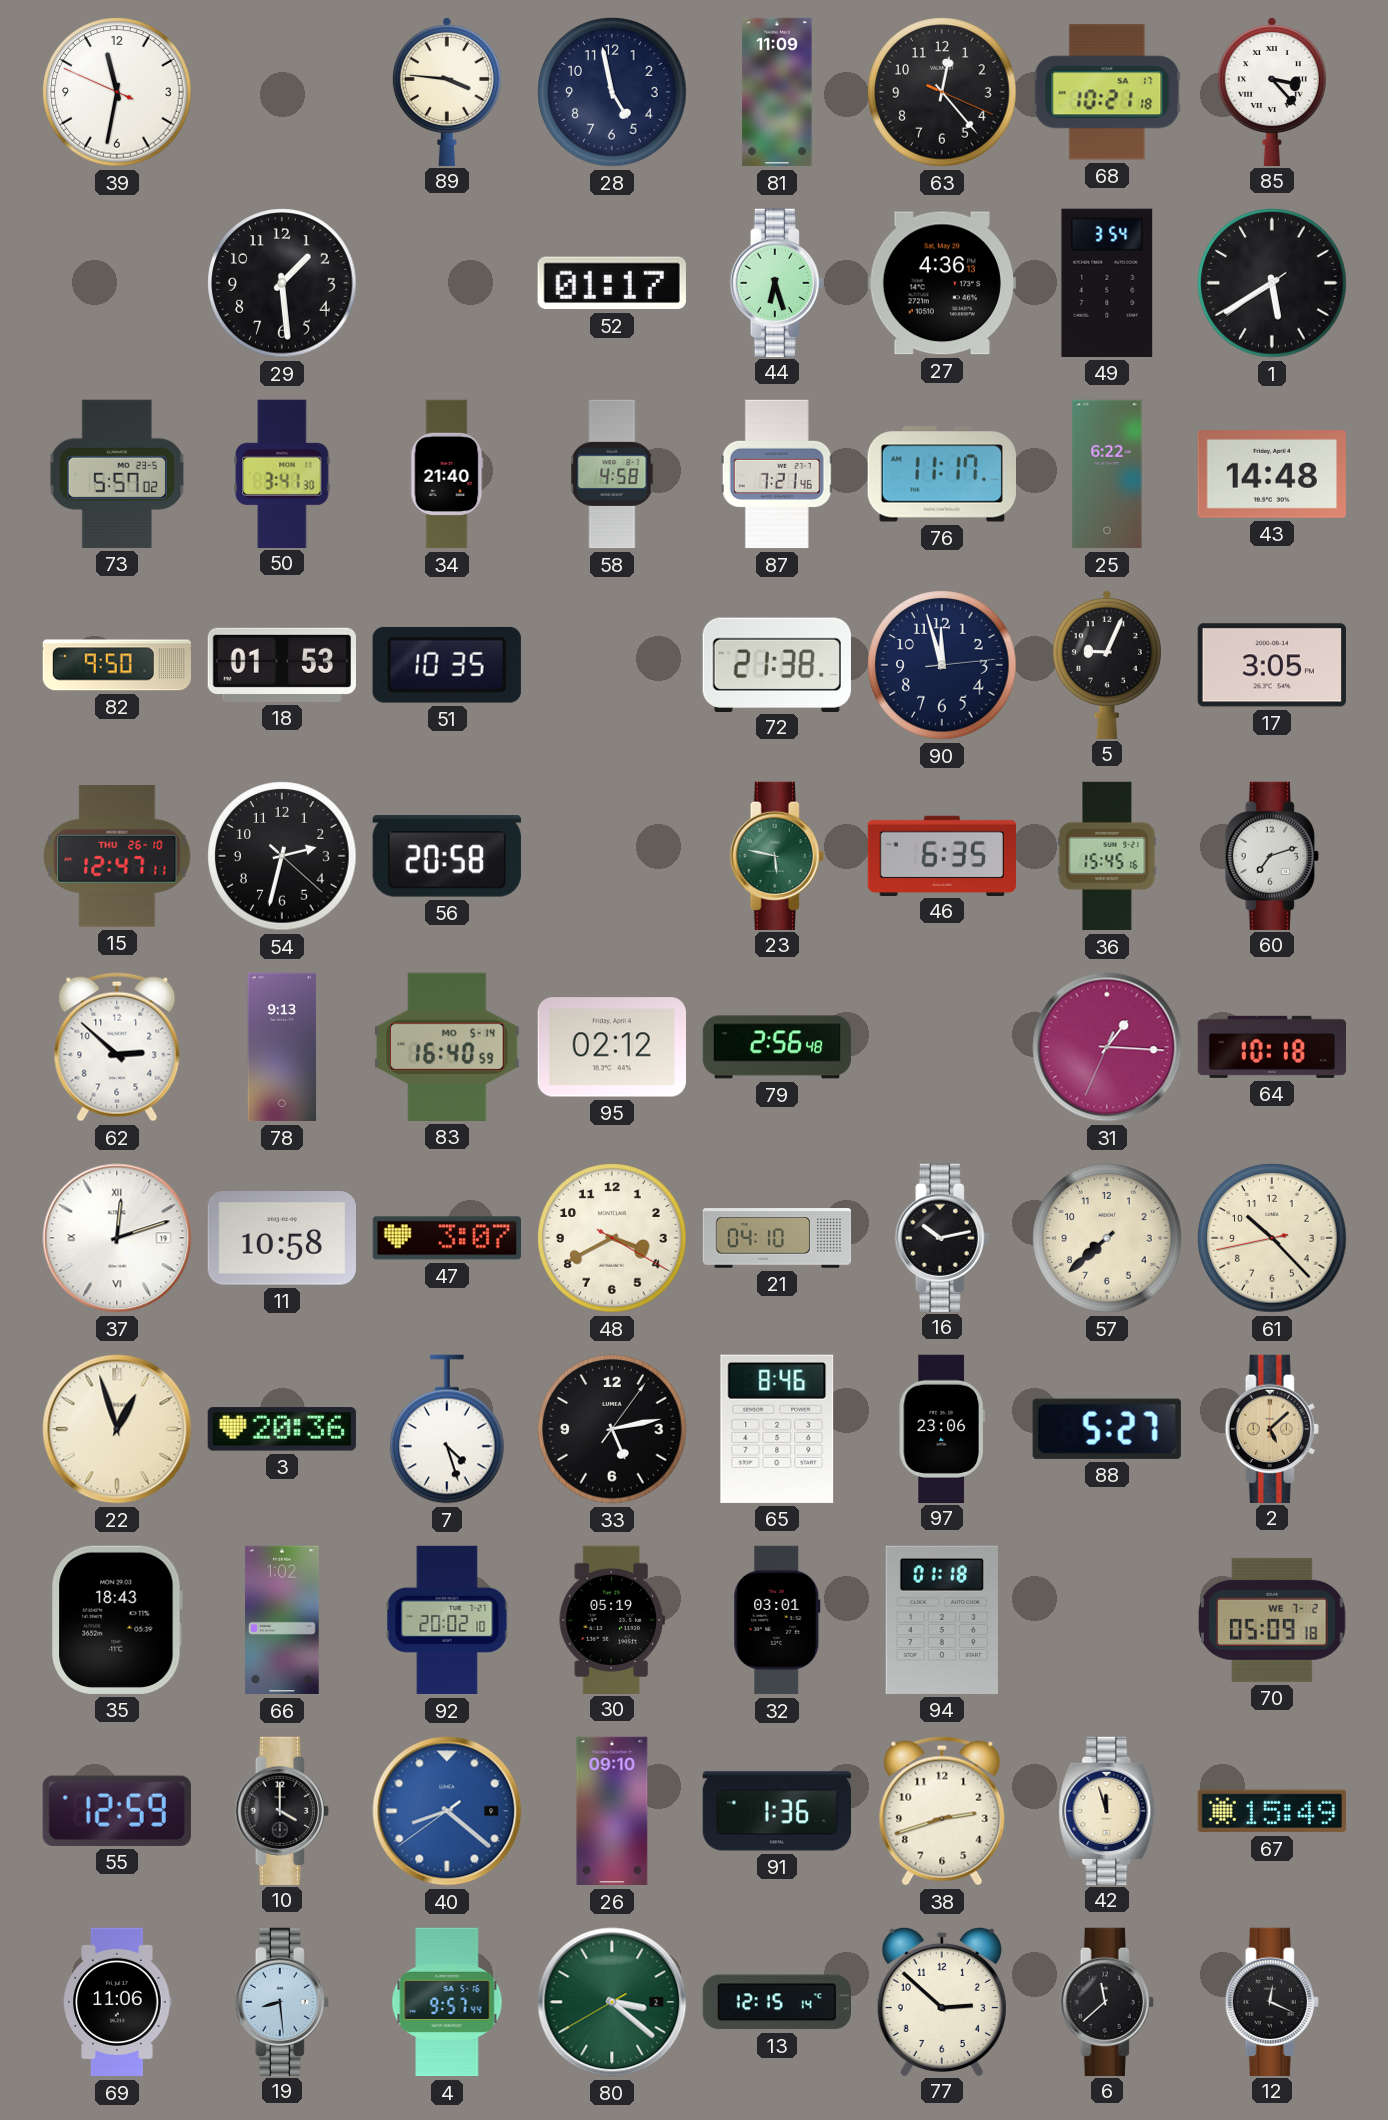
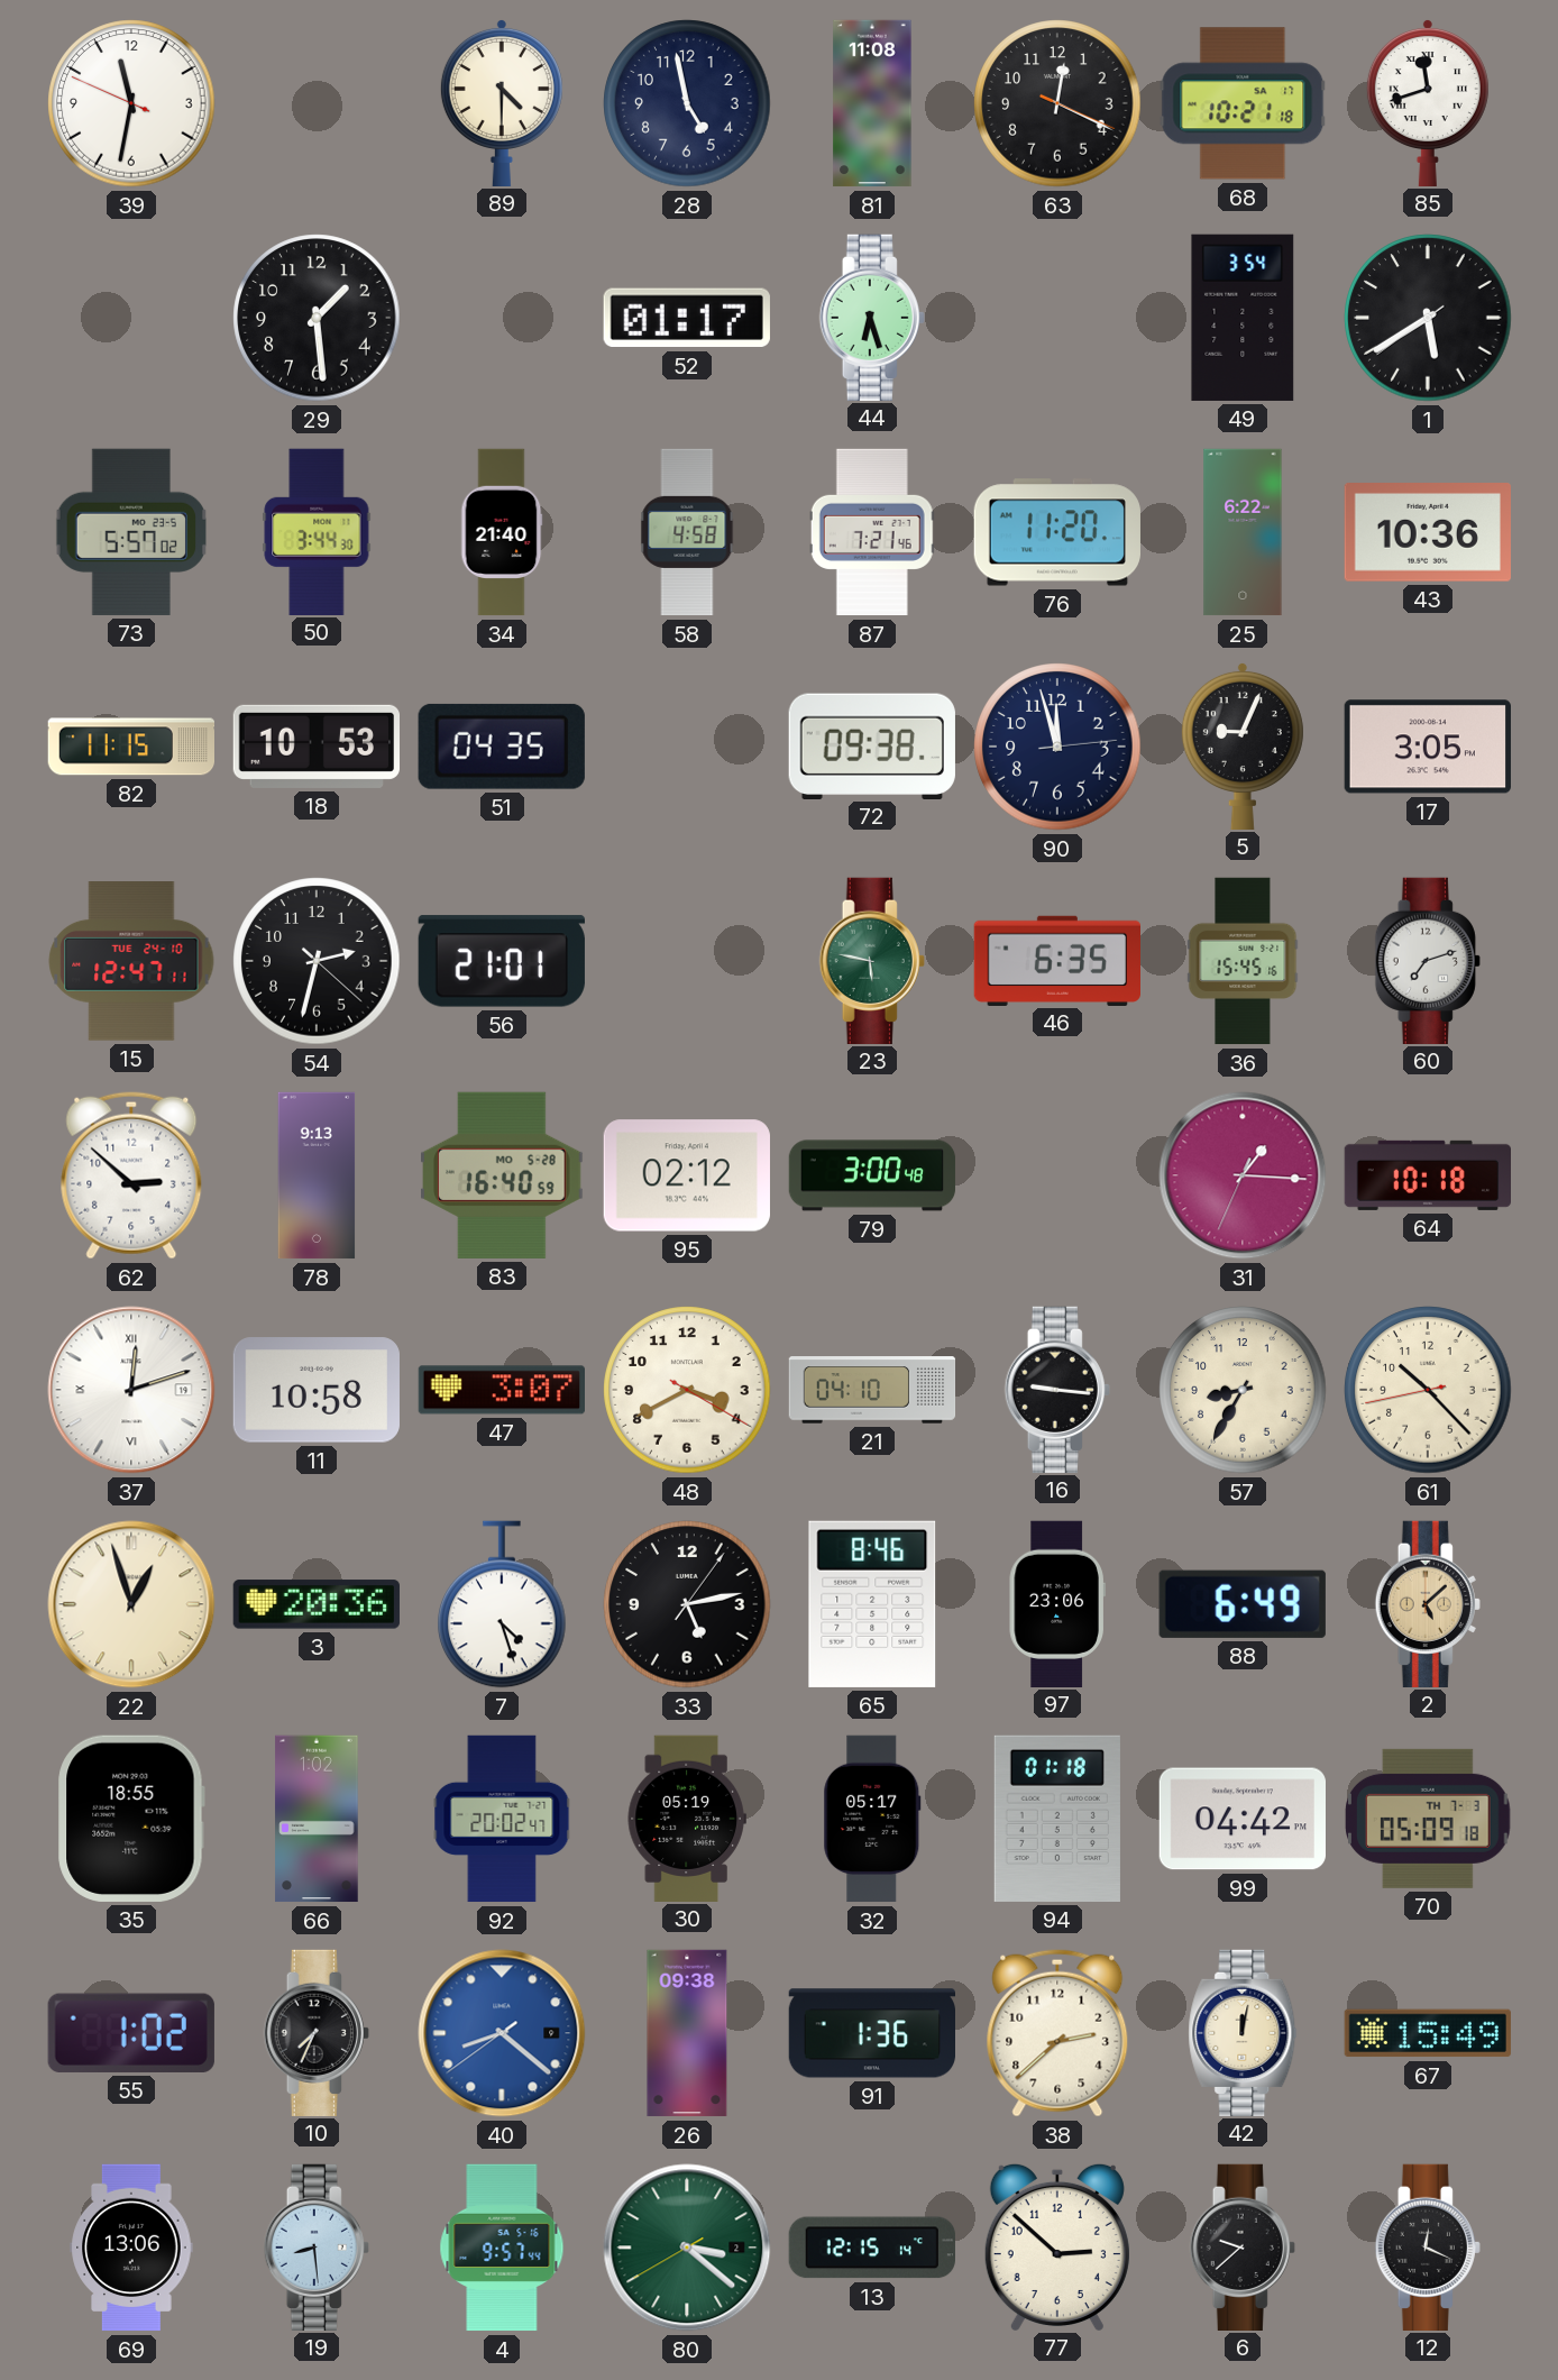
89: 3:46 -> 4:30
81: 11:09 -> 11:08
63: 12:23 -> 12:19
85: 3:23 -> 11:42
27: 4:36 -> none
50: 3:41 -> 3:44
76: 11:17 -> 11:20
43: 14:48 -> 10:36
82: 9:50 -> 11:15
18: 01:53 -> 10:53
51: 10:35 -> 04:35
72: 21:38 -> 09:38
15 date: THU 26-10 -> TUE 24-10
56: 20:58 -> 21:01
83 date: MO 5-14 -> MO 5-28
79: 2:56 -> 3:00
16: 10:13 -> 9:16
57: 7:38 -> 8:35
88: 5:27 -> 6:49
35: 18:43 -> 18:55
92: 20:02:10 -> 20:02:47
32: 03:01 -> 05:17
99: none -> 04:42
70 date: WE 7-2 -> TH 7-3
55: 12:59 -> 1:02
10: 4:00 -> 7:34
26: 09:10 -> 09:38
38: 2:42 -> 2:38
42: 11:57 -> 12:02
69: 11:06 -> 13:06
6: 11:38 -> 9:38
